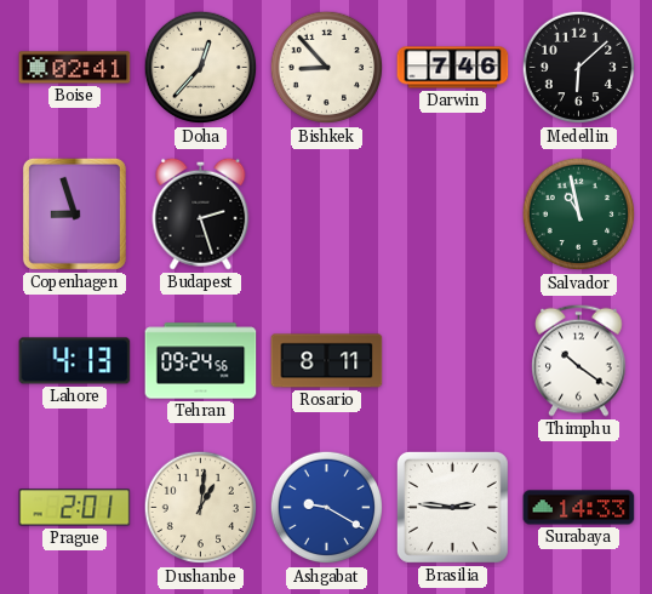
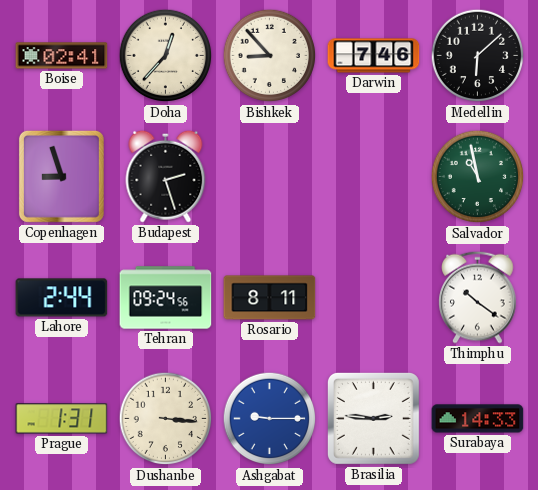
Lahore: 4:13 -> 2:44
Prague: 2:01 -> 1:31
Dushanbe: 1:01 -> 3:16
Ashgabat: 9:20 -> 9:15
